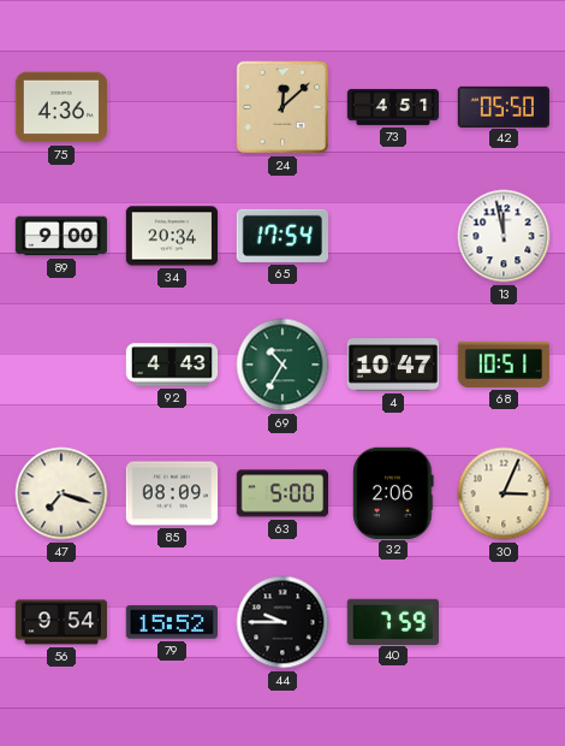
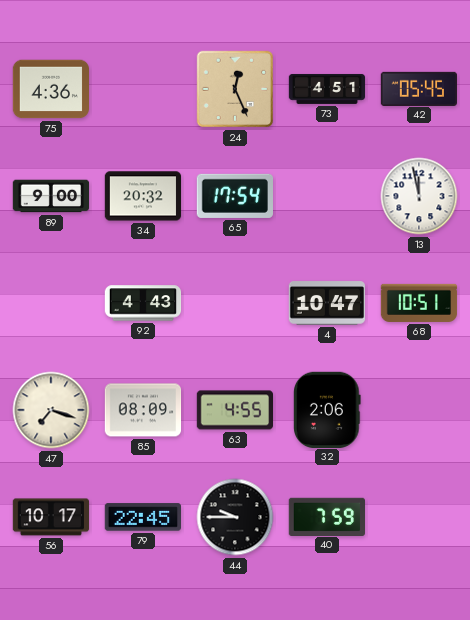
24: 12:08 -> 12:26
42: 05:50 -> 05:45
34: 20:34 -> 20:32
69: 10:35 -> none
63: 5:00 -> 4:55
30: 3:04 -> none
56: 9:54 -> 10:17
79: 15:52 -> 22:45
